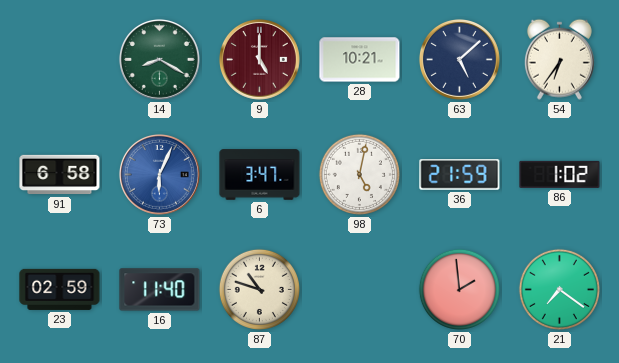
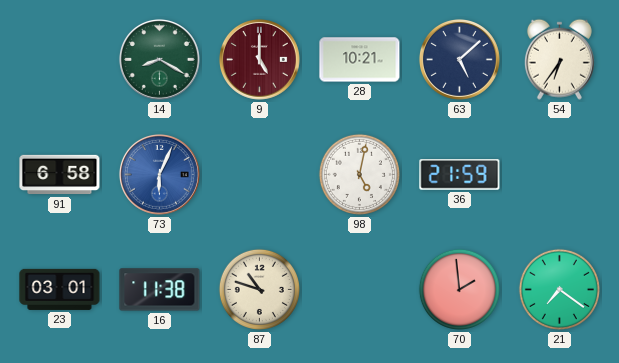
6: 3:47 -> none
86: 1:02 -> none
23: 02:59 -> 03:01
16: 11:40 -> 11:38
